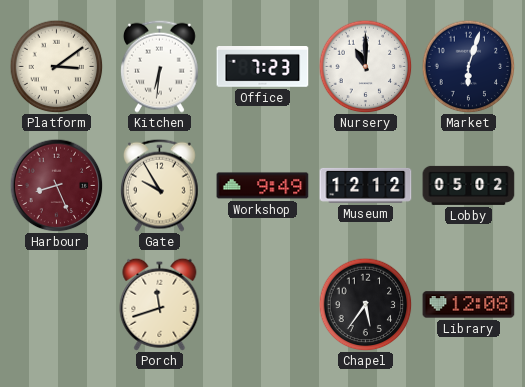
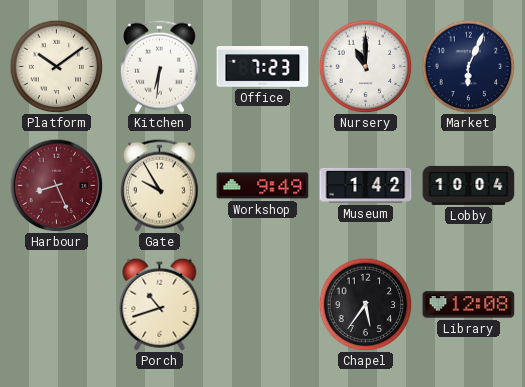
Platform: 3:09 -> 10:09
Market: 6:03 -> 6:04
Museum: 12:12 -> 1:42
Lobby: 05:02 -> 10:04
Porch: 11:42 -> 10:42
